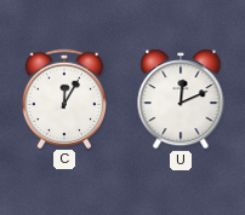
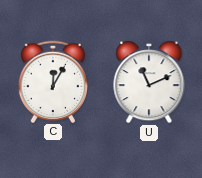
U: 12:11 -> 11:11
